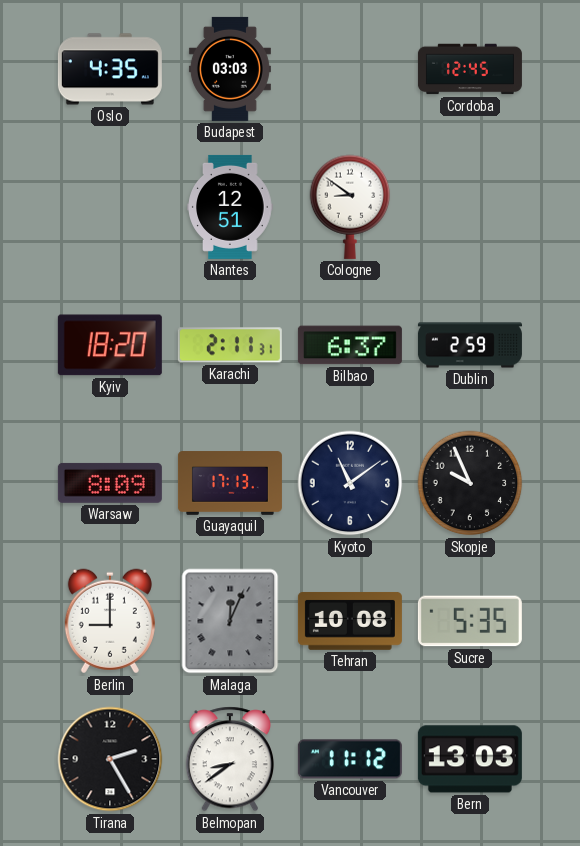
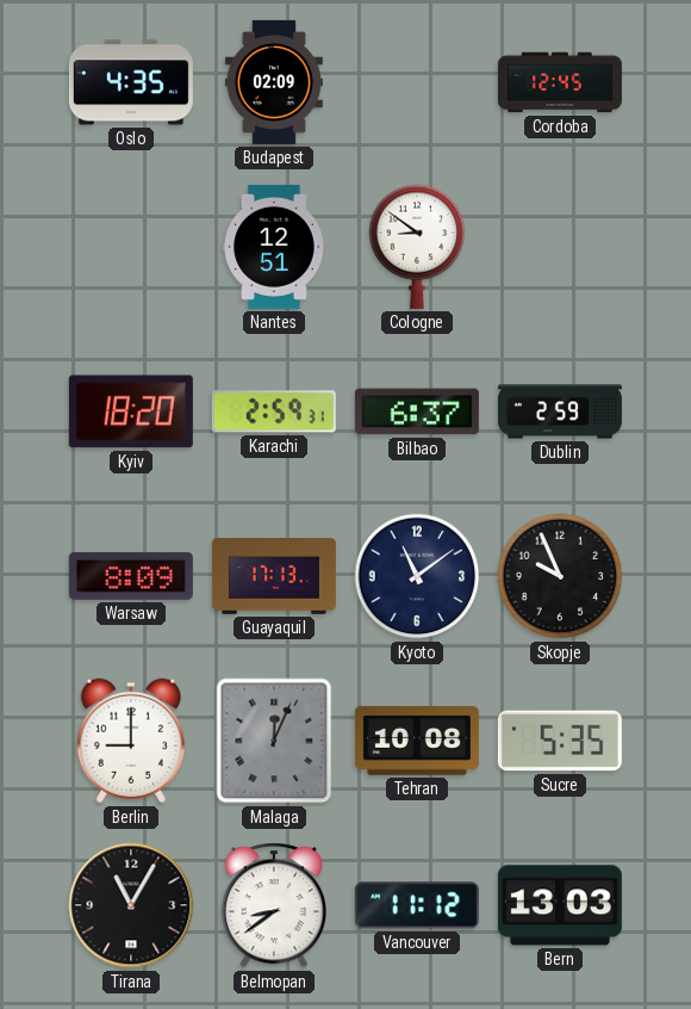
Budapest: 03:03 -> 02:09
Karachi: 2:11 -> 2:59
Tirana: 2:25 -> 11:05
